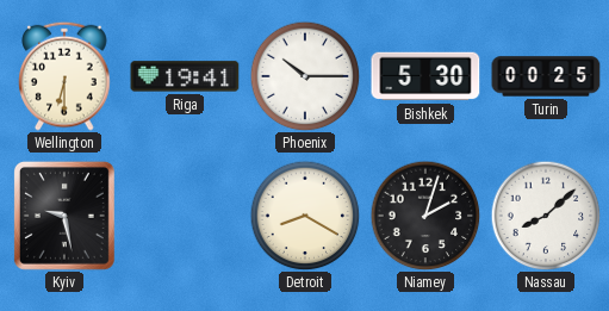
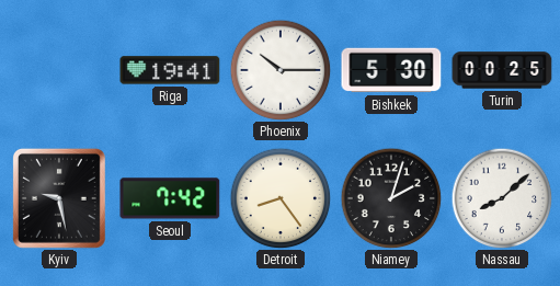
Wellington: 6:30 -> none
Seoul: none -> 7:42
Detroit: 8:20 -> 8:24
